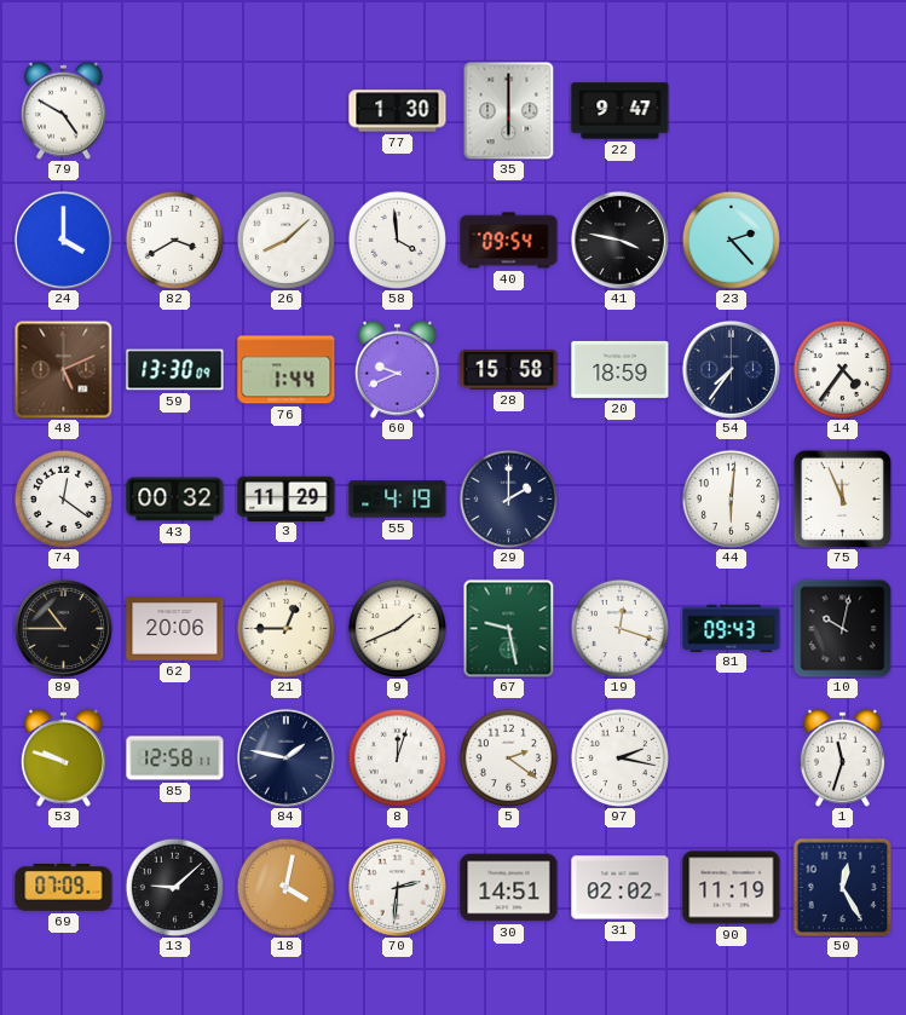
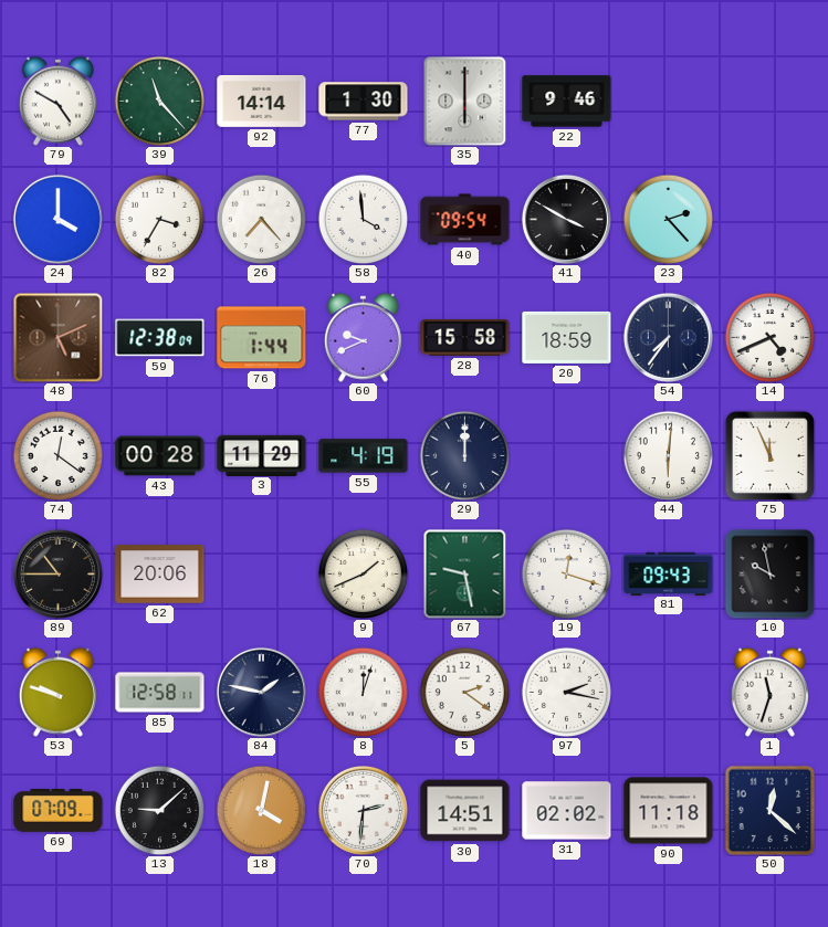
39: none -> 11:23
92: none -> 14:14
22: 9:47 -> 9:46
82: 3:40 -> 3:35
26: 8:08 -> 7:23
41: 3:47 -> 3:50
59: 13:30 -> 12:38
14: 4:36 -> 4:41
43: 00:32 -> 00:28
29: 2:00 -> 12:00
21: 12:45 -> none
10: 10:02 -> 9:58
90: 11:19 -> 11:18
50: 12:25 -> 12:22
